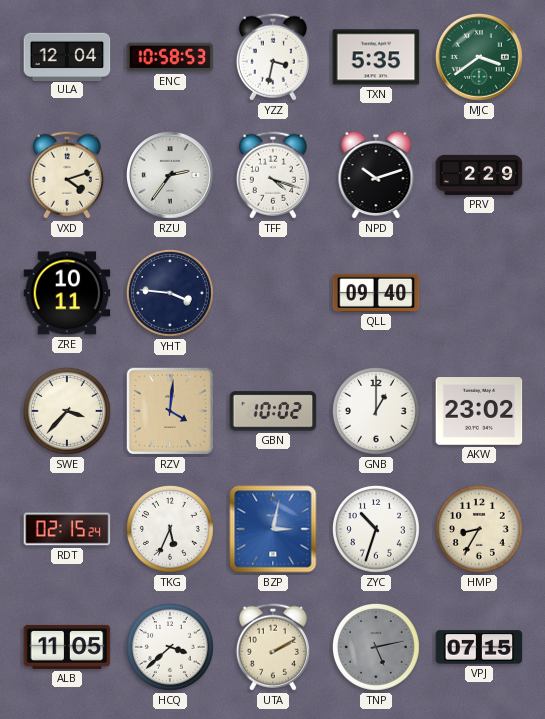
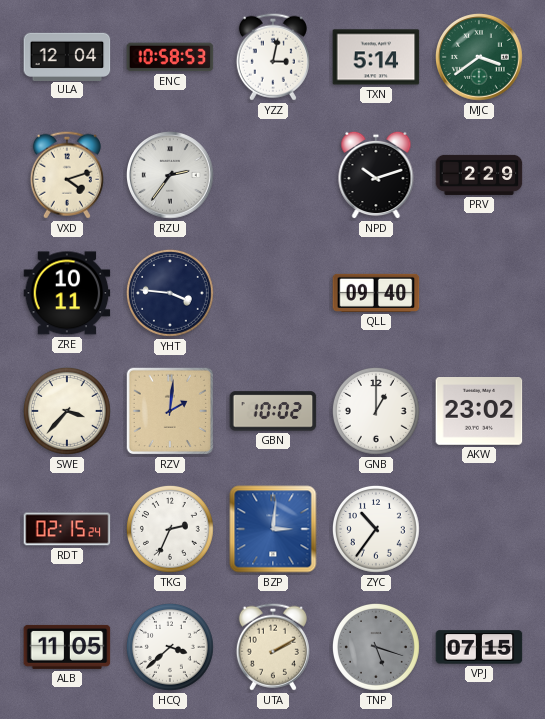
YZZ: 3:32 -> 3:02
TXN: 5:35 -> 5:14
TFF: 4:18 -> none
RZV: 4:01 -> 2:01
TKG: 5:34 -> 2:34
BZP: 3:02 -> 3:01
ZYC: 10:33 -> 10:36
HMP: 8:35 -> none
TNP: 5:13 -> 5:18
